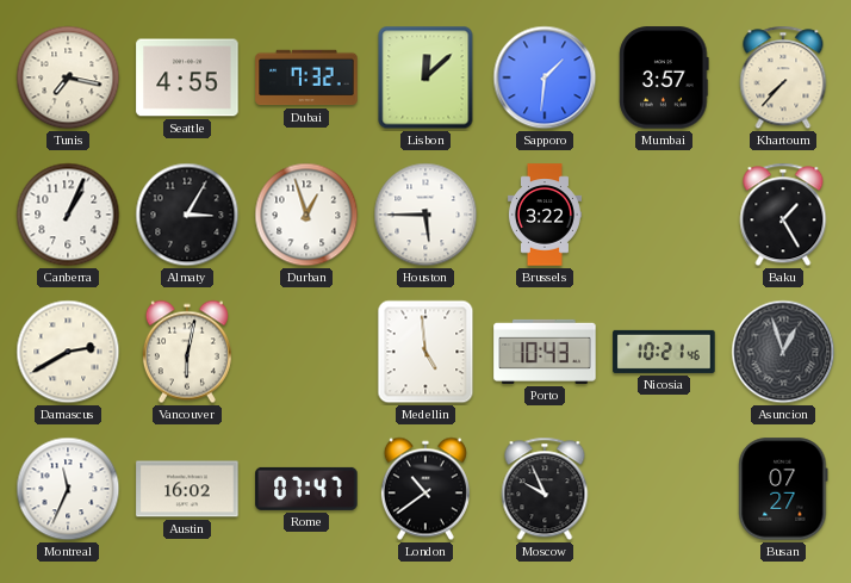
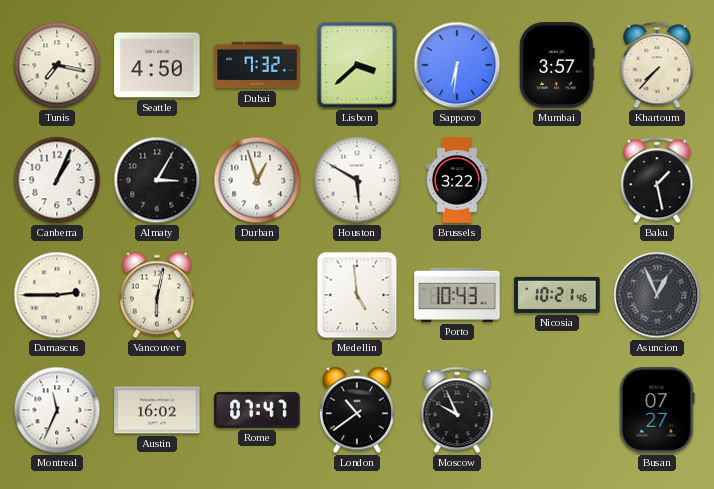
Seattle: 4:55 -> 4:50
Lisbon: 12:08 -> 3:38
Sapporo: 1:31 -> 6:31
Houston: 5:45 -> 5:50
Baku: 1:25 -> 1:28
Damascus: 2:40 -> 2:45
Asuncion: 12:57 -> 12:56
